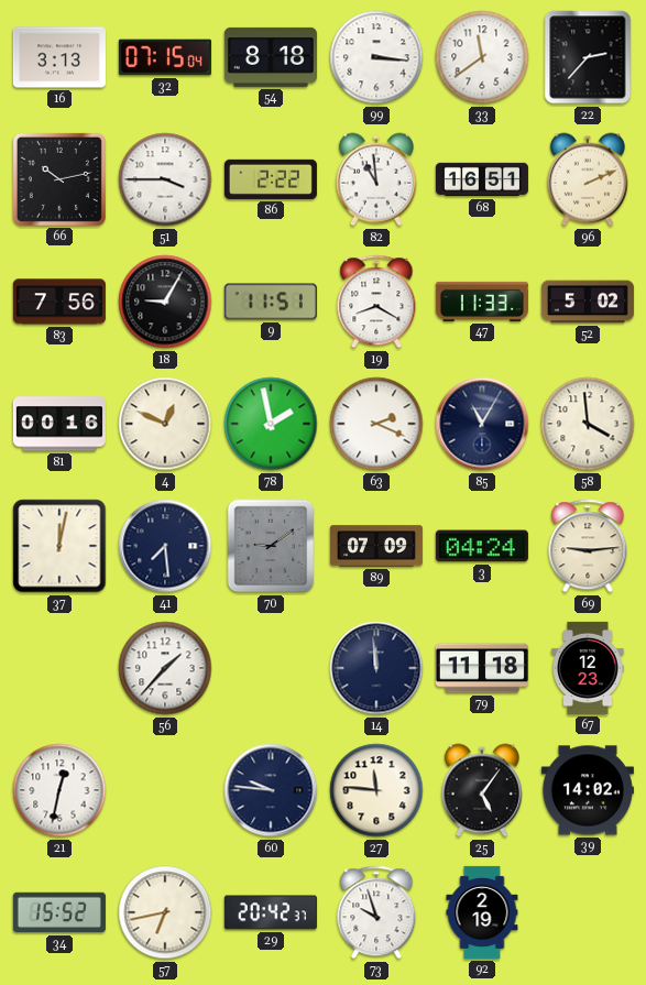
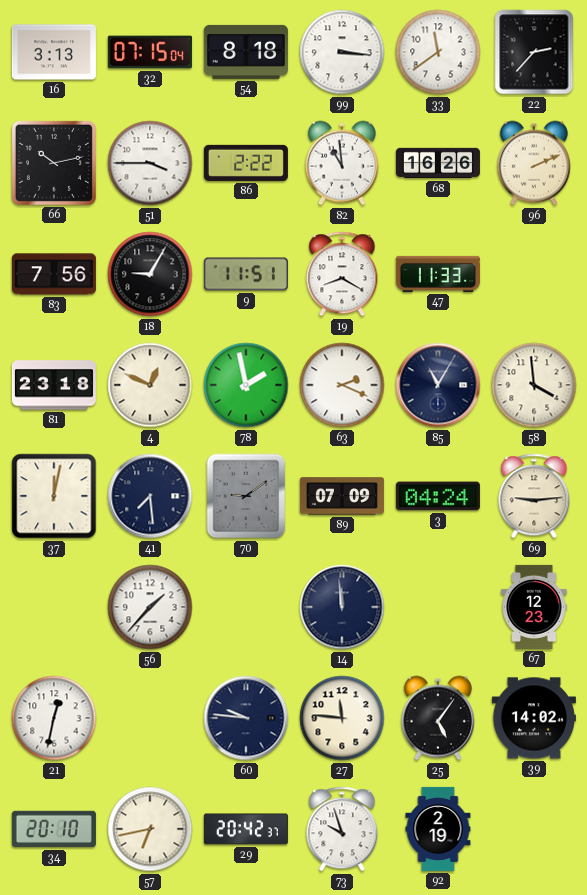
68: 16:51 -> 16:26
52: 5:02 -> none
81: 00:16 -> 23:18
79: 11:18 -> none
34: 15:52 -> 20:10
